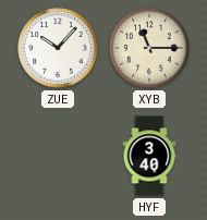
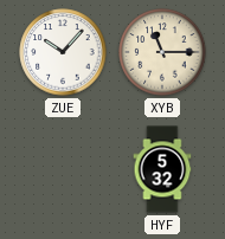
HYF: 3:40 -> 5:32
